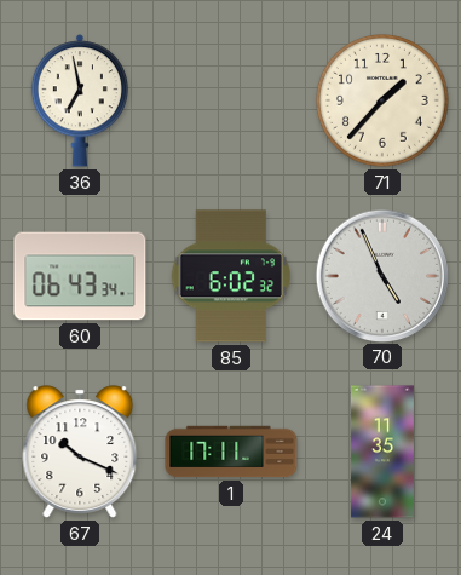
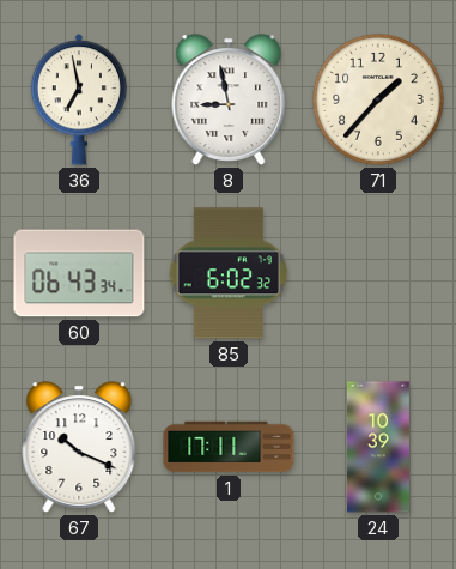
8: none -> 8:58
70: 4:56 -> none
24: 11:35 -> 10:39
